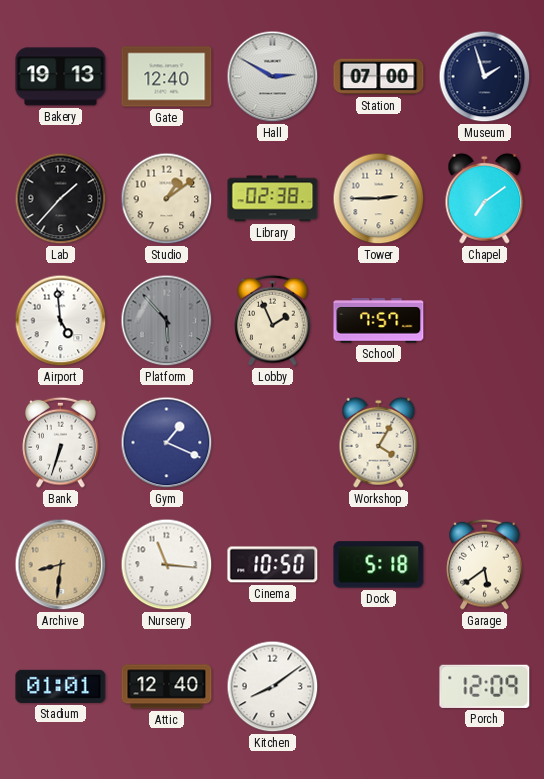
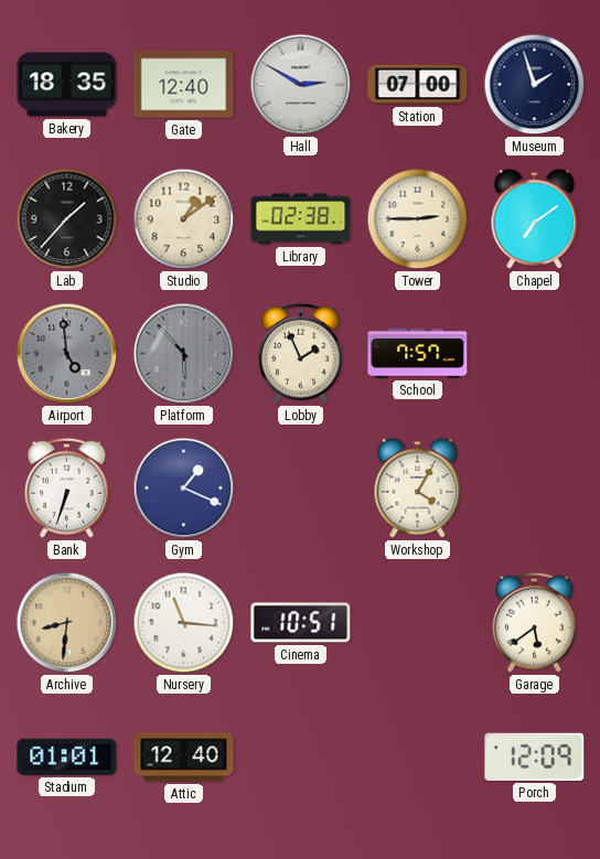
Bakery: 19:13 -> 18:35
Airport dial: white -> grey
Cinema: 10:50 -> 10:51
Dock: 5:18 -> none
Kitchen: 8:09 -> none
